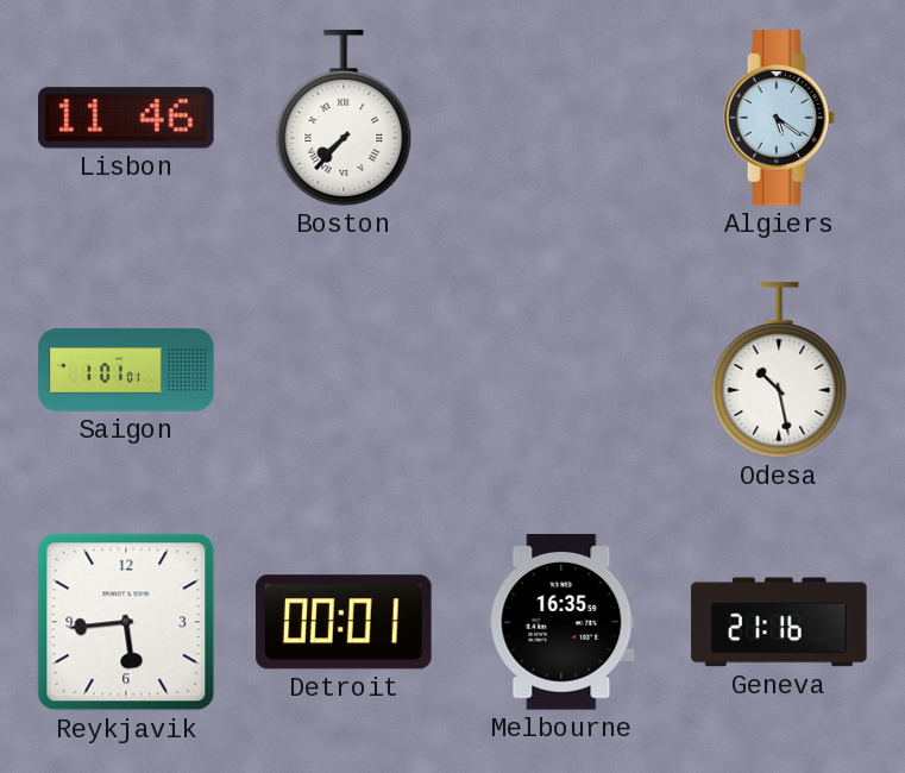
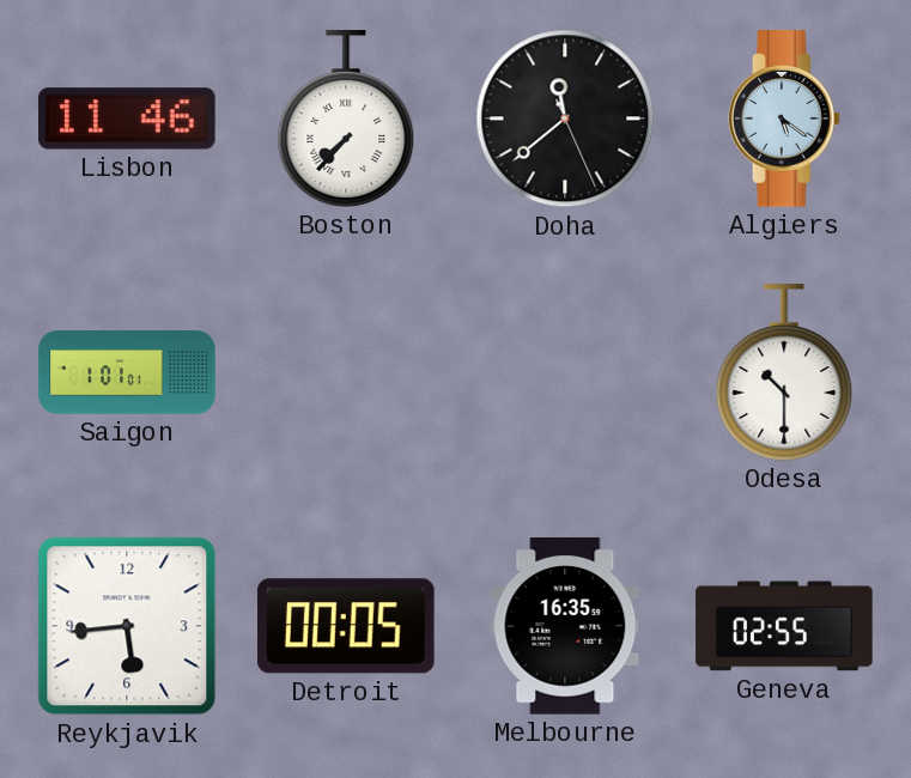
Doha: none -> 11:38
Odesa: 10:28 -> 10:30
Detroit: 00:01 -> 00:05
Geneva: 21:16 -> 02:55
